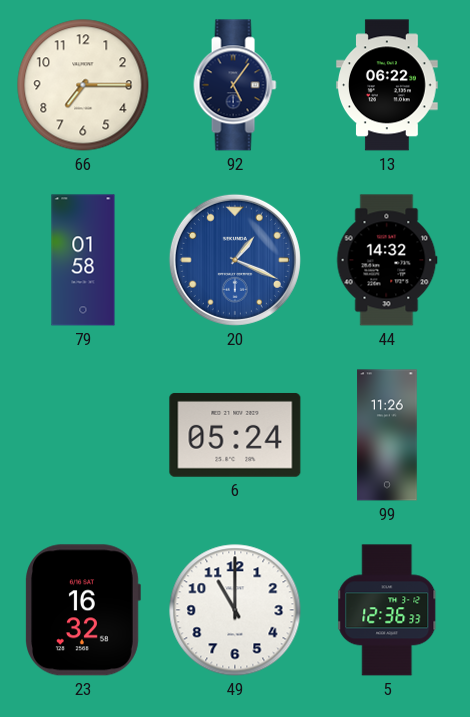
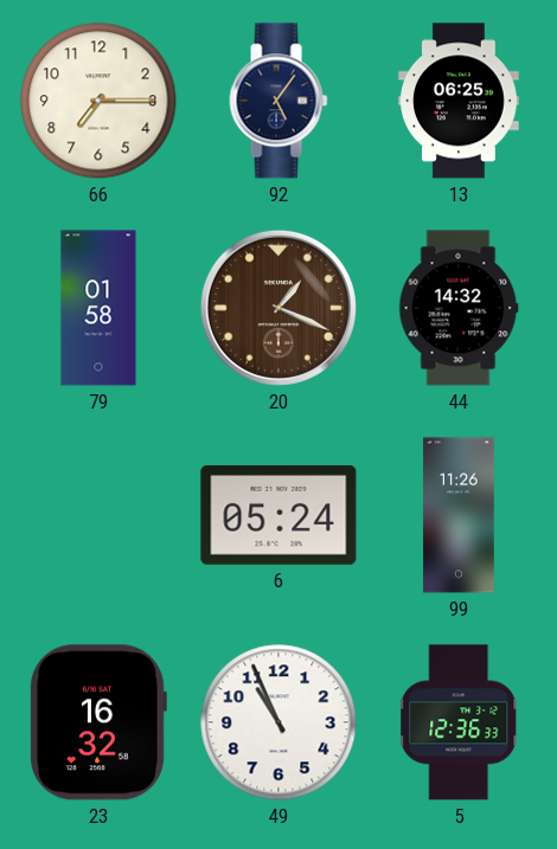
13: 06:22 -> 06:25
20 dial: blue -> brown
49: 11:00 -> 10:56
